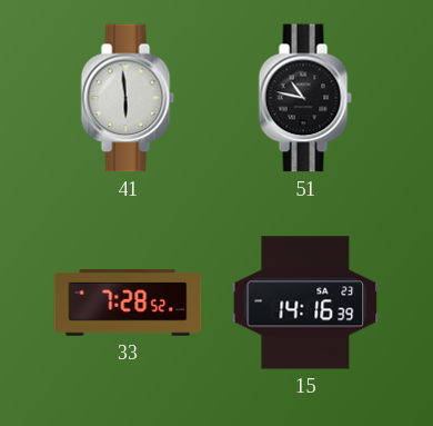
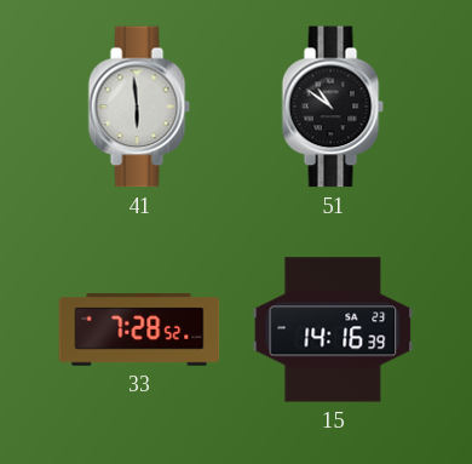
51: 10:47 -> 10:51
